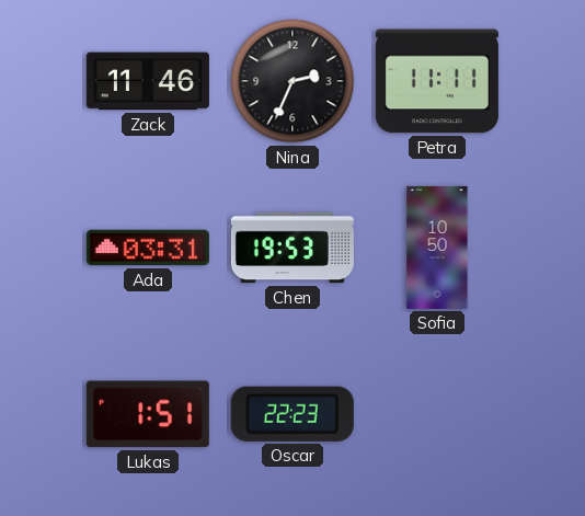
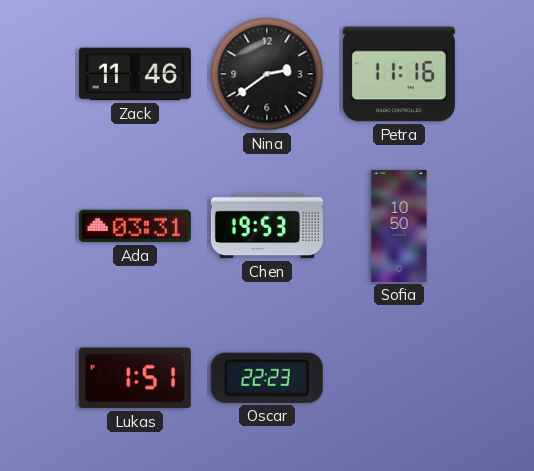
Nina: 2:34 -> 2:39
Petra: 11:11 -> 11:16
